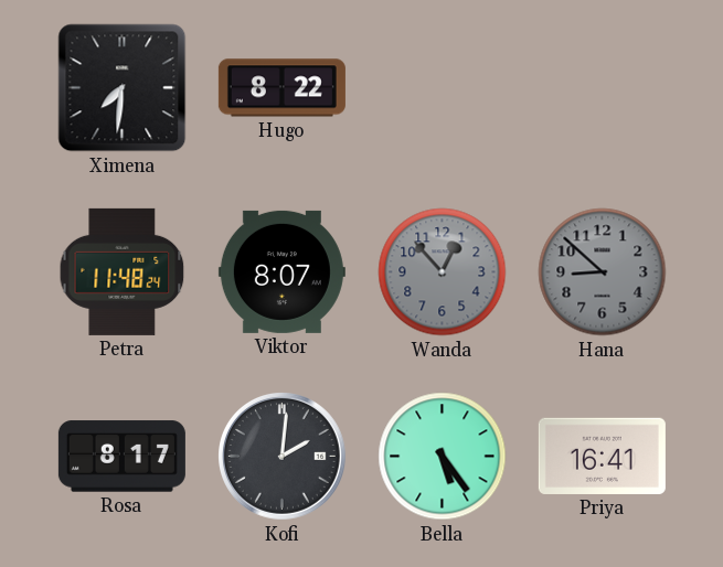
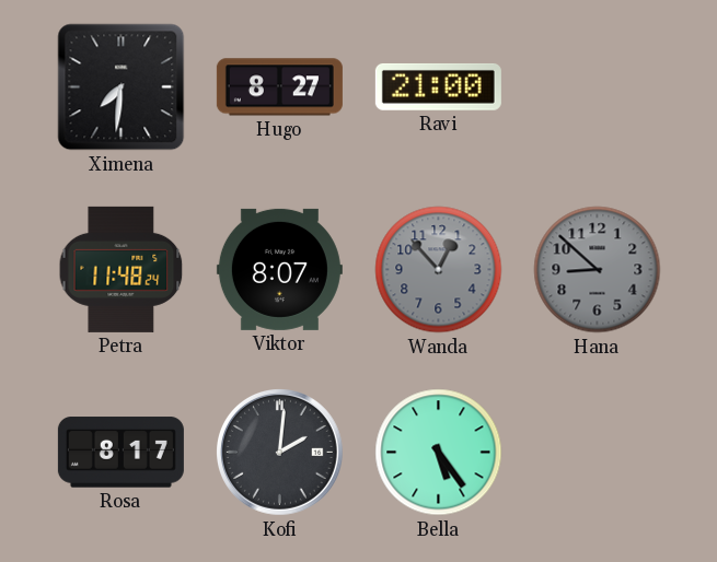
Hugo: 8:22 -> 8:27
Ravi: none -> 21:00
Priya: 16:41 -> none
